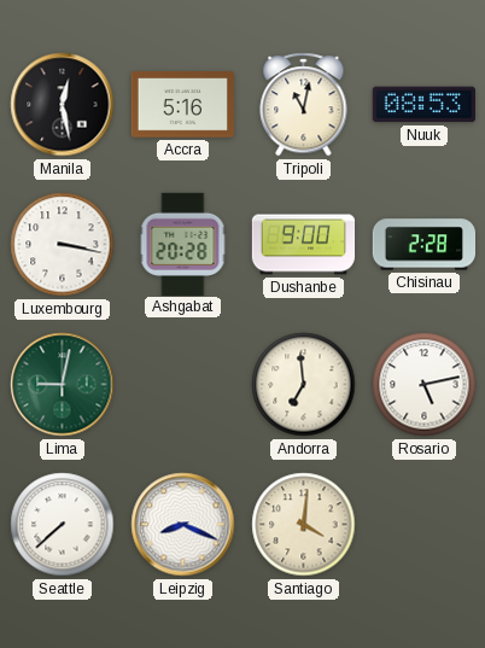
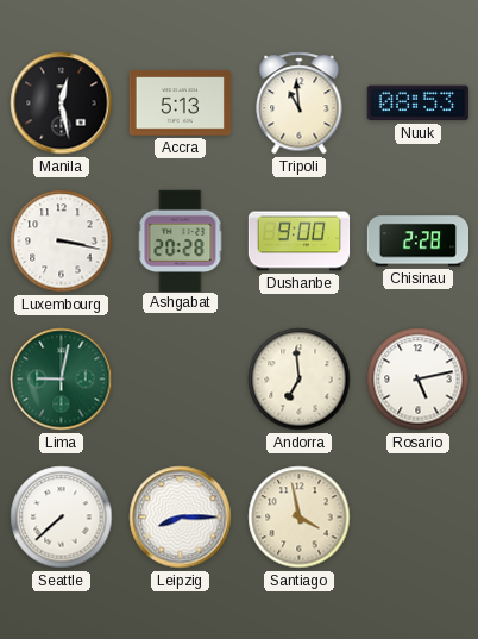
Accra: 5:16 -> 5:13
Tripoli: 11:02 -> 10:59
Leipzig: 8:19 -> 8:15
Santiago: 4:01 -> 3:58
